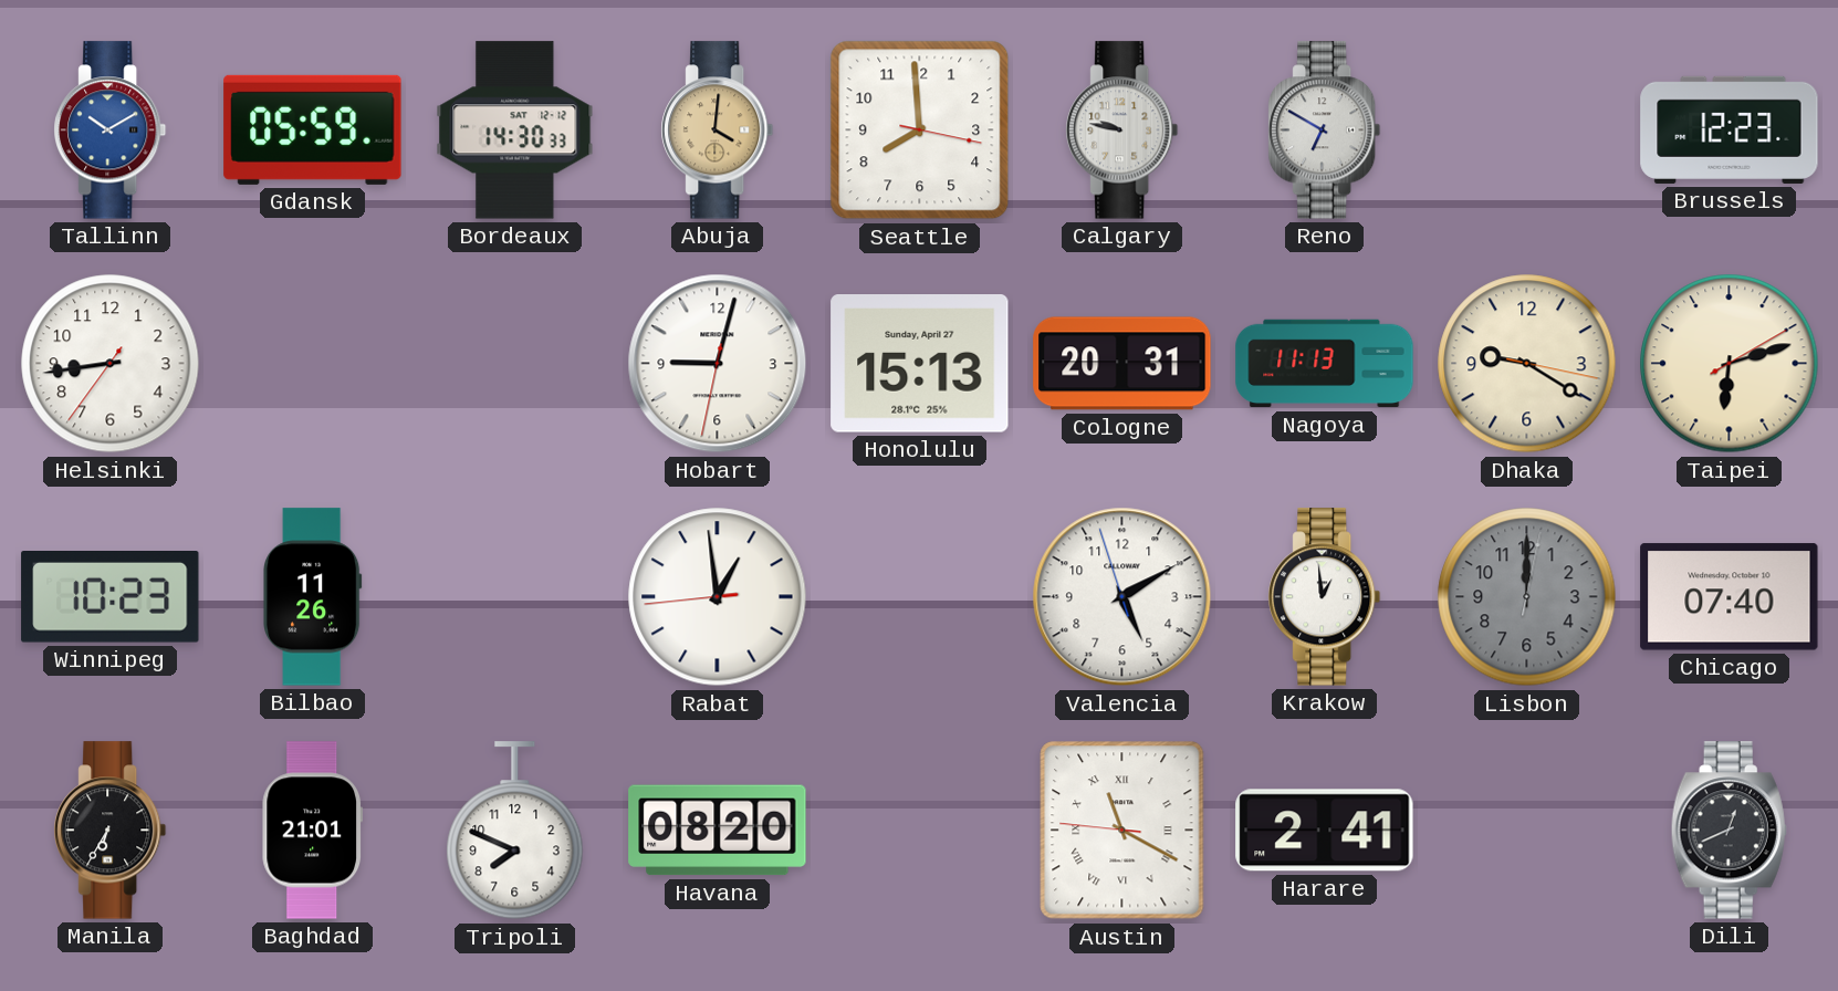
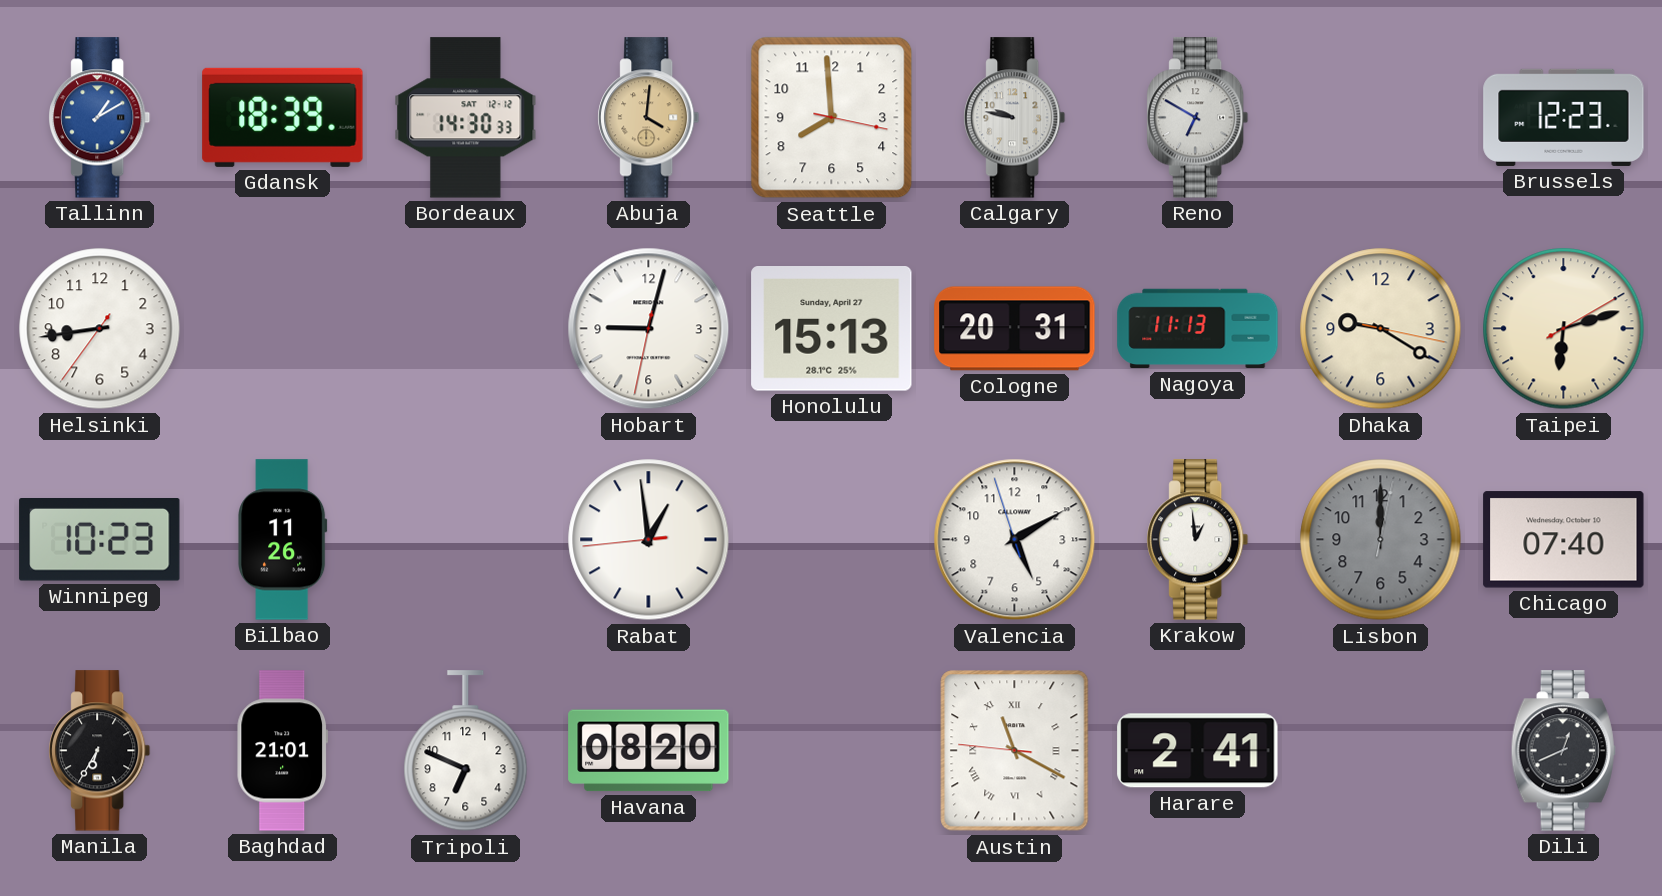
Tallinn: 10:10 -> 1:10
Gdansk: 05:59 -> 18:39
Tripoli: 7:49 -> 6:49
